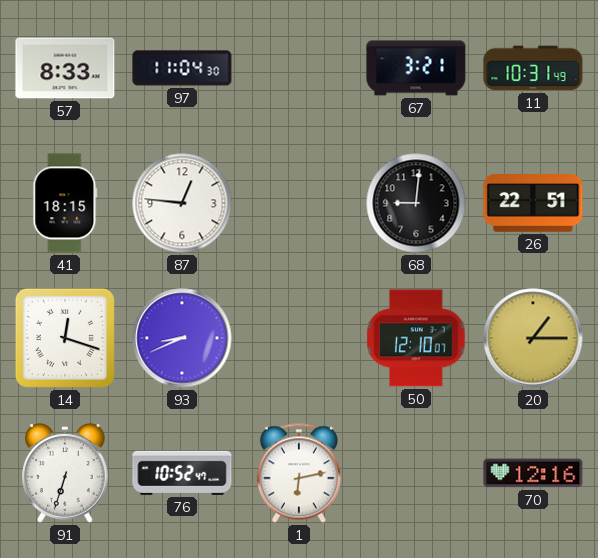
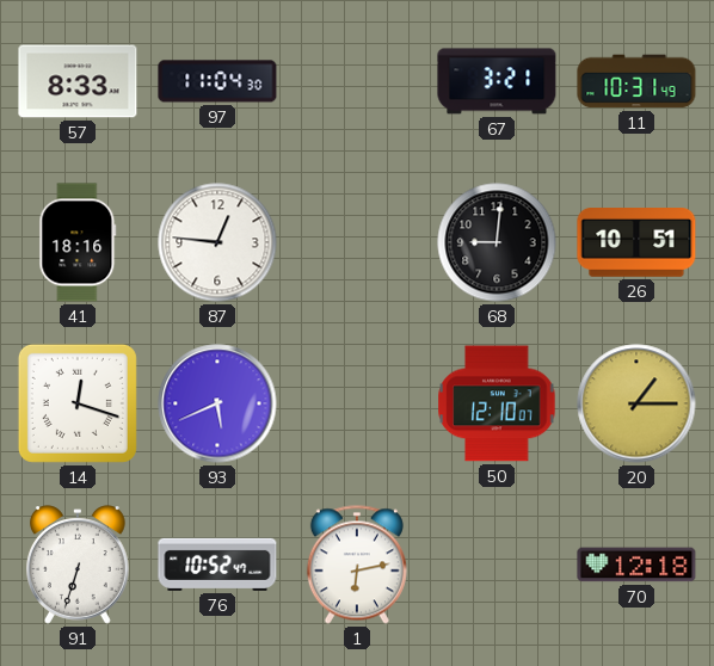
41: 18:15 -> 18:16
26: 22:51 -> 10:51
93: 8:41 -> 5:41
70: 12:16 -> 12:18
